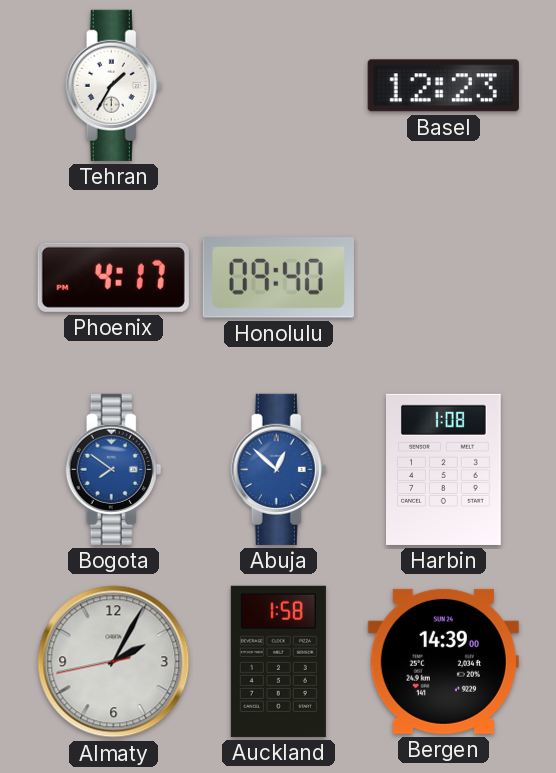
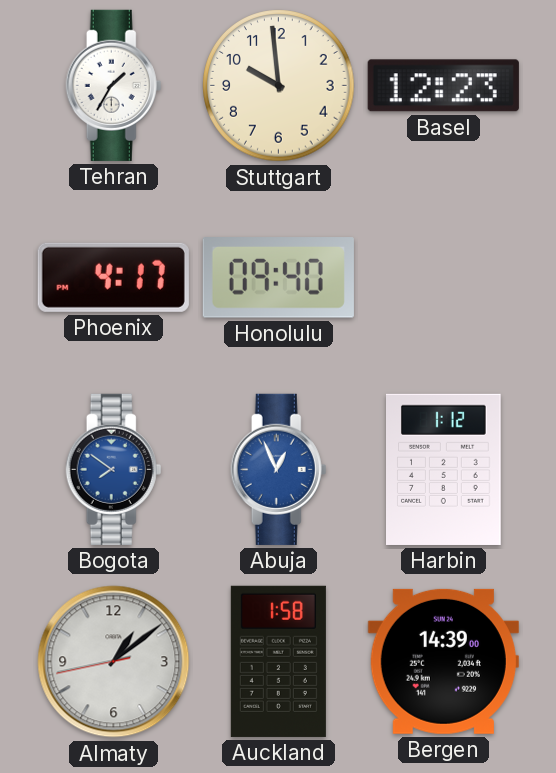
Stuttgart: none -> 9:59
Abuja: 12:52 -> 12:56
Harbin: 1:08 -> 1:12
Almaty: 2:04 -> 1:08
